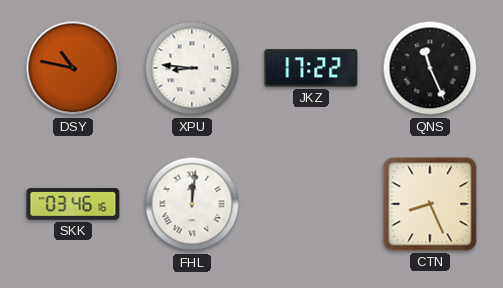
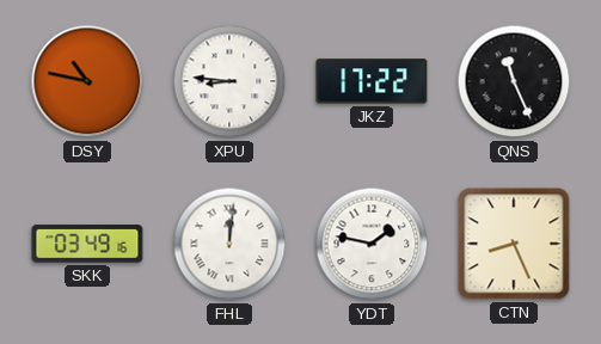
SKK: 03:46 -> 03:49
YDT: none -> 1:47
